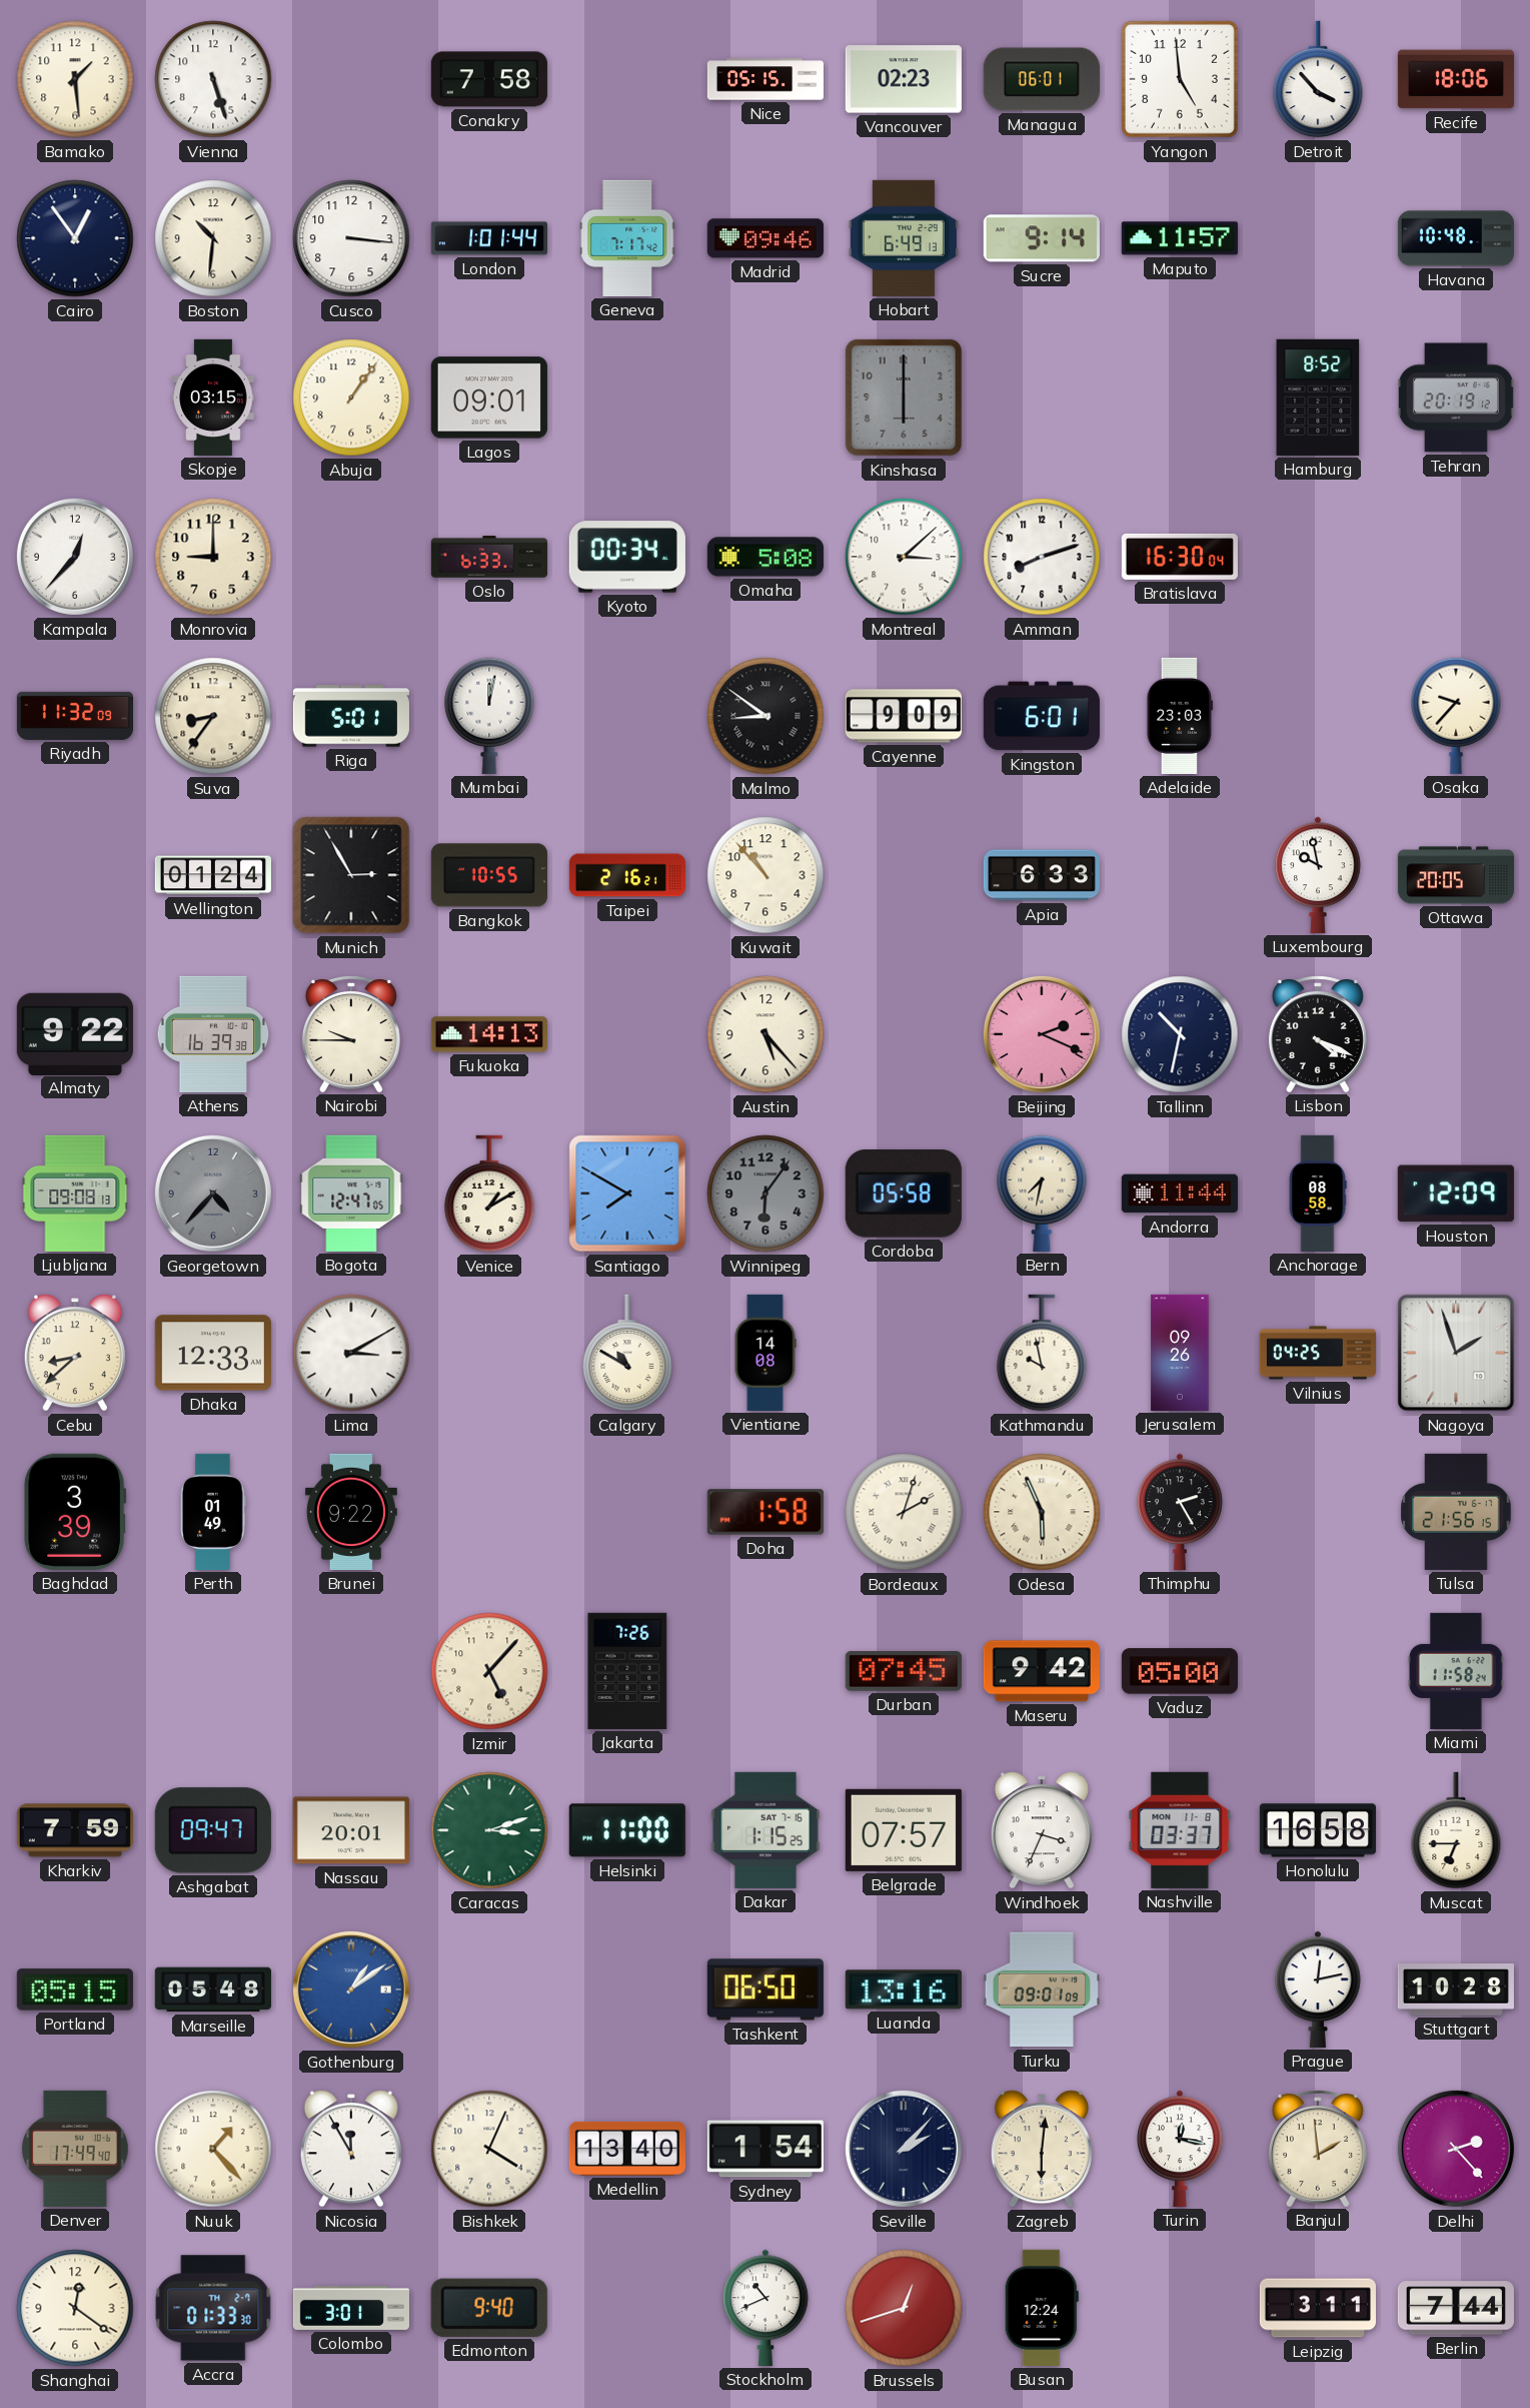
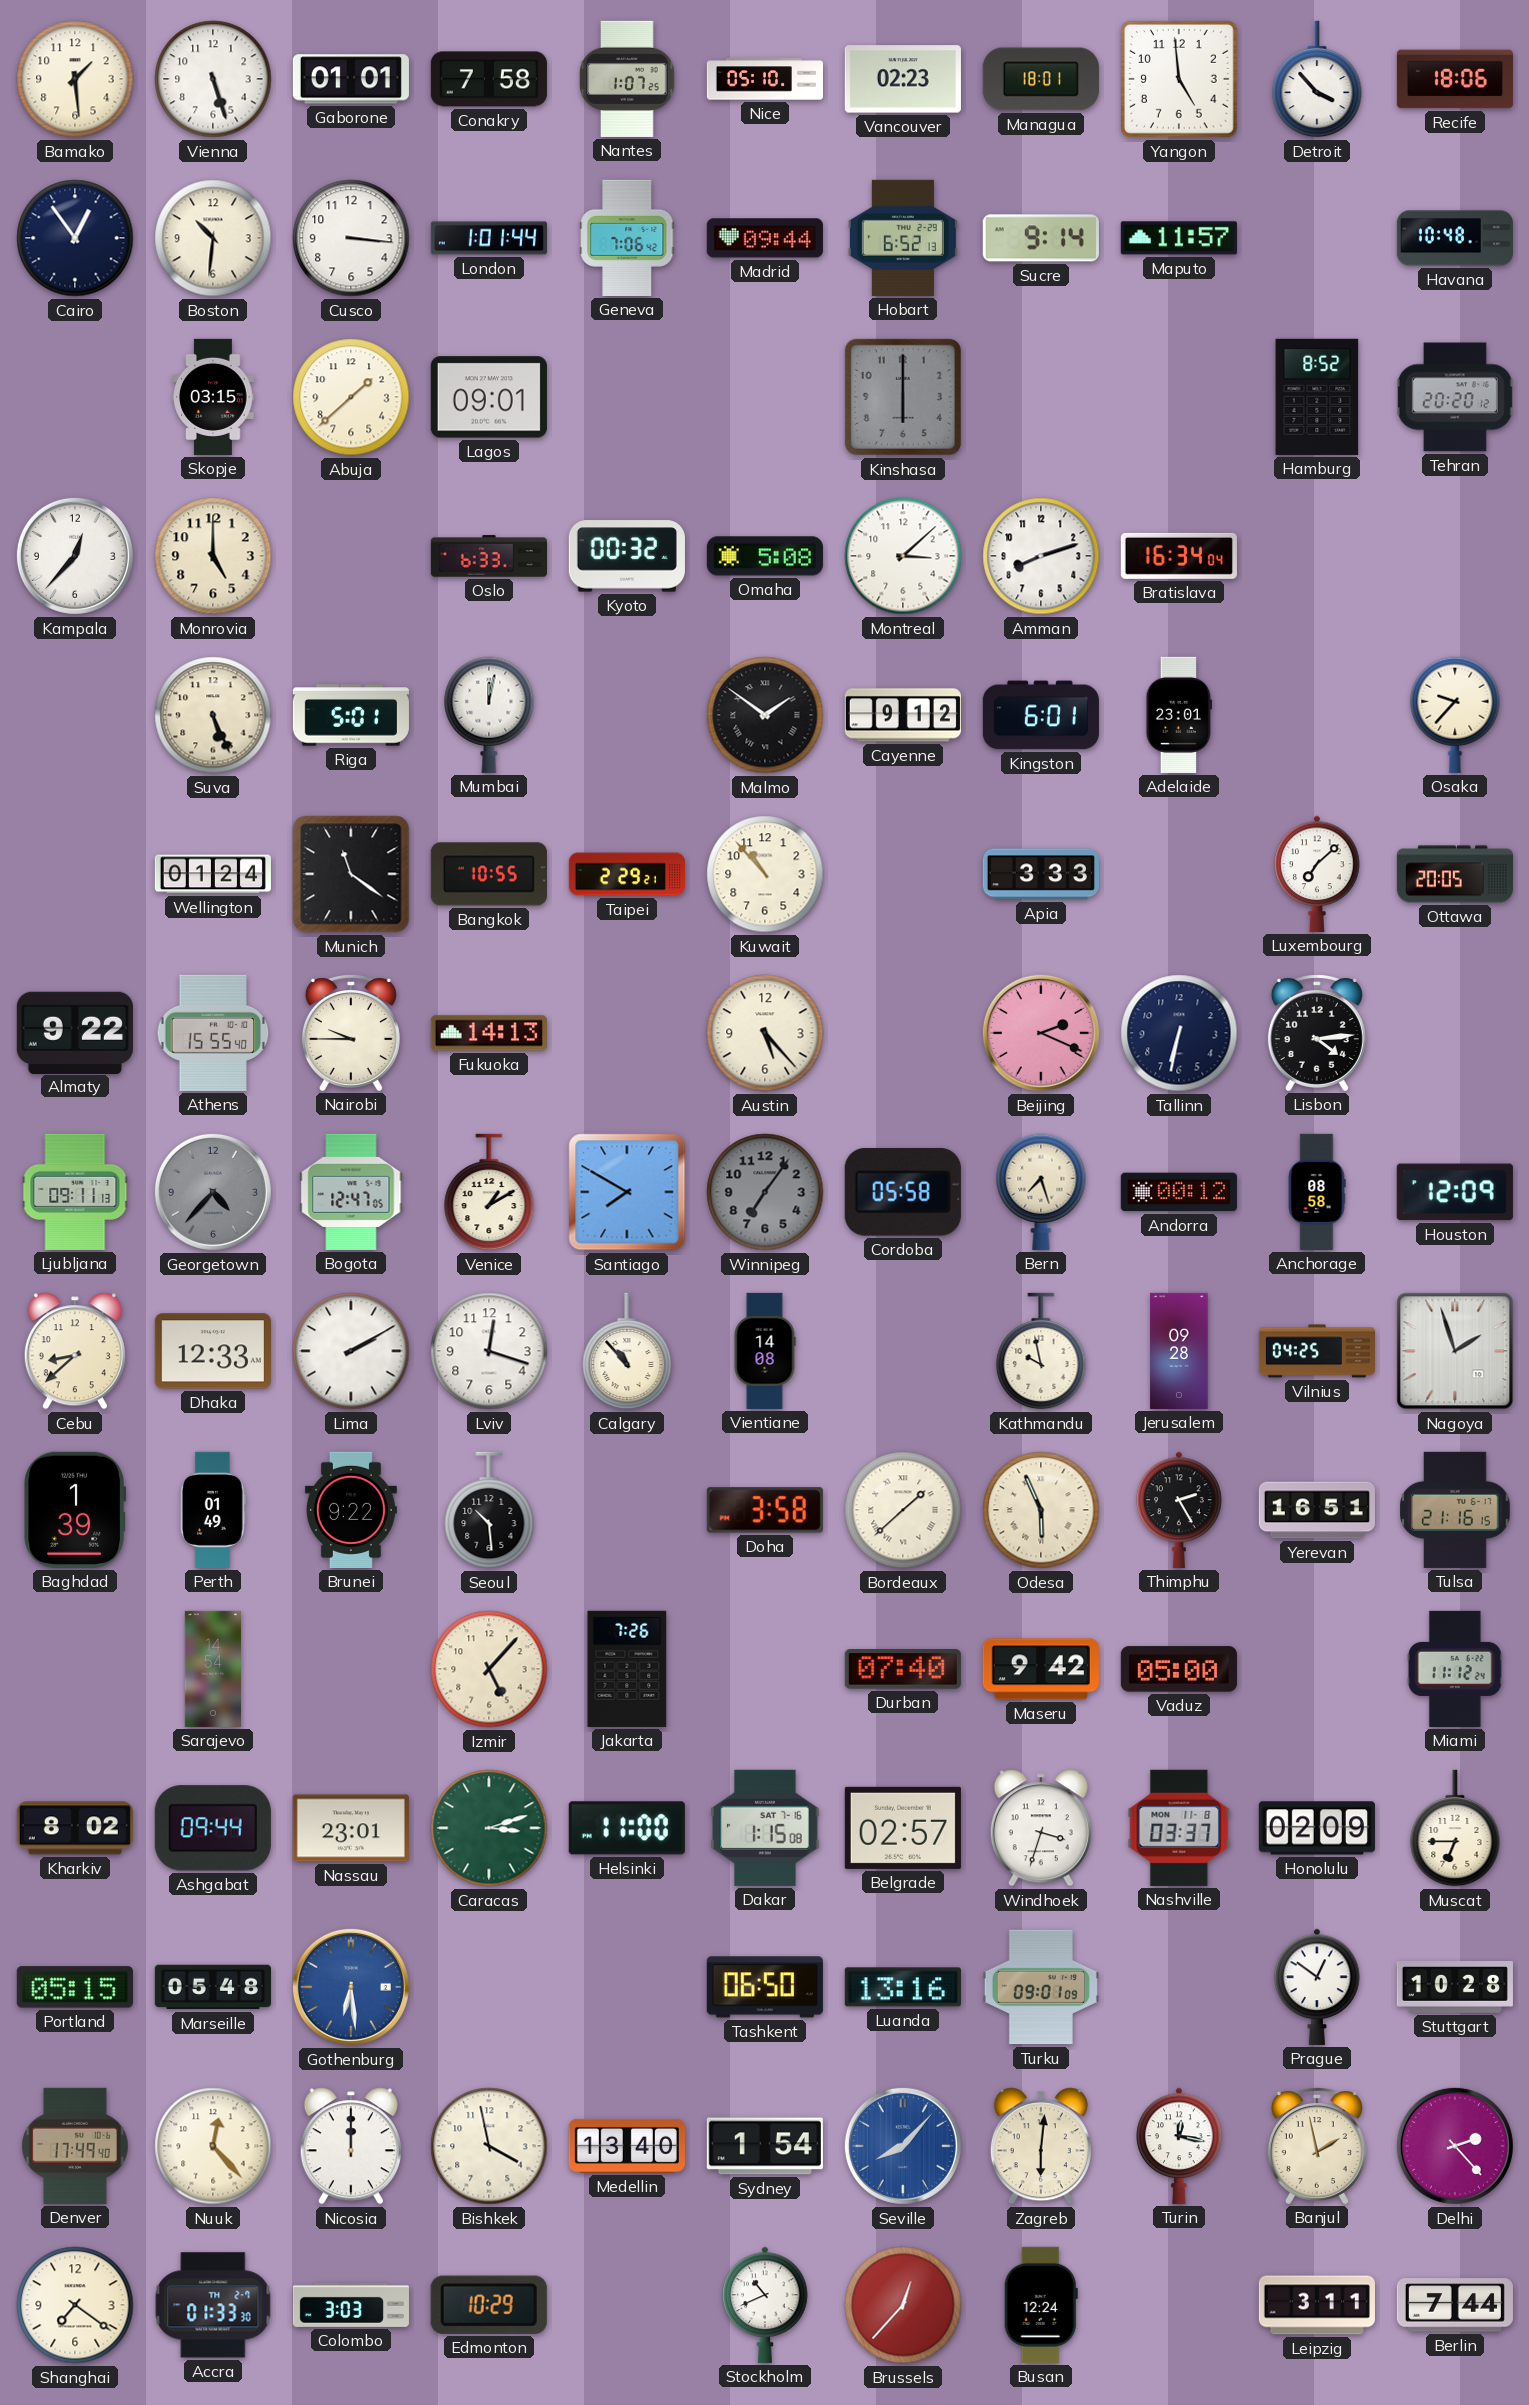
Gaborone: none -> 01:01
Nantes: none -> 1:07
Nice: 05:15 -> 05:10
Managua: 06:01 -> 18:01
Geneva: 7:17 -> 7:06
Madrid: 09:46 -> 09:44
Hobart: 6:49 -> 6:52
Abuja: 1:06 -> 1:38
Tehran: 20:19 -> 20:20
Monrovia: 9:00 -> 5:00
Kyoto: 00:34 -> 00:32
Bratislava: 16:30 -> 16:34
Riyadh: 11:32 -> none
Suva: 8:36 -> 5:26
Malmo: 8:51 -> 1:51
Cayenne: 9:09 -> 9:12
Adelaide: 23:03 -> 23:01
Munich: 2:55 -> 11:21
Taipei: 2:16 -> 2:29
Apia: 6:33 -> 3:33
Luxembourg: 9:58 -> 7:08
Athens: 16:39 -> 15:55
Tallinn: 10:32 -> 6:32
Lisbon: 4:19 -> 4:14
Ljubljana: 09:08 -> 09:11
Winnipeg: 6:06 -> 7:06
Bern: 7:32 -> 7:27
Andorra: 11:44 -> 00:12
Lima: 3:10 -> 2:10
Lviv: none -> 12:18
Calgary: 10:50 -> 10:53
Jerusalem: 09:26 -> 09:28
Baghdad: 3:39 -> 1:39
Seoul: none -> 10:29
Doha: 1:58 -> 3:58
Bordeaux: 2:03 -> 1:38
Yerevan: none -> 16:51
Tulsa: 21:56 -> 21:16
Sarajevo: none -> 14:54
Durban: 07:45 -> 07:40
Miami: 11:58 -> 11:12
Kharkiv: 7:59 -> 8:02
Ashgabat: 09:47 -> 09:44
Nassau: 20:01 -> 23:01
Dakar: 1:15:25 -> 1:15:08
Belgrade: 07:57 -> 02:57
Windhoek: 3:34 -> 3:33
Honolulu: 16:58 -> 02:09
Gothenburg: 1:09 -> 6:29
Prague: 12:13 -> 12:51
Nuuk: 1:23 -> 12:23
Nicosia: 11:55 -> 12:00
Bishkek: 4:04 -> 3:58
Seville: 2:07 -> 8:07
Seville dial: navy -> blue
Banjul: 1:59 -> 1:58
Shanghai: 12:21 -> 7:21
Colombo: 3:01 -> 3:03
Edmonton: 9:40 -> 10:29
Brussels: 12:42 -> 12:37
